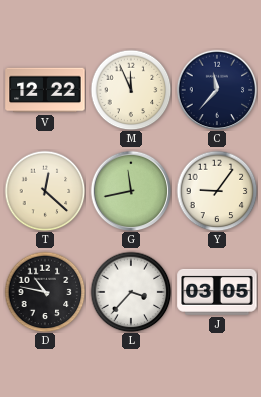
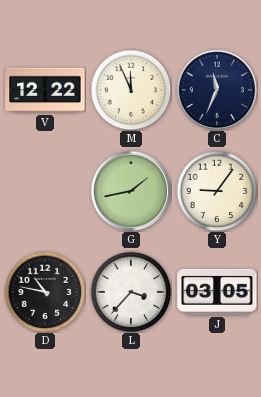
C: 11:37 -> 11:34
T: 12:22 -> none
G: 11:43 -> 1:43
